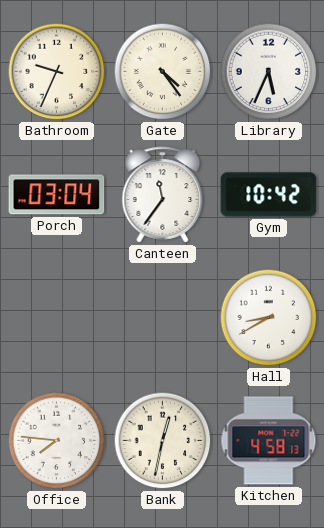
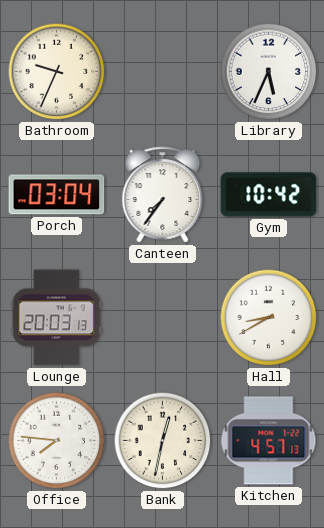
Gate: 4:24 -> none
Canteen: 11:36 -> 7:36
Lounge: none -> 20:03
Kitchen: 4:58 -> 4:57
